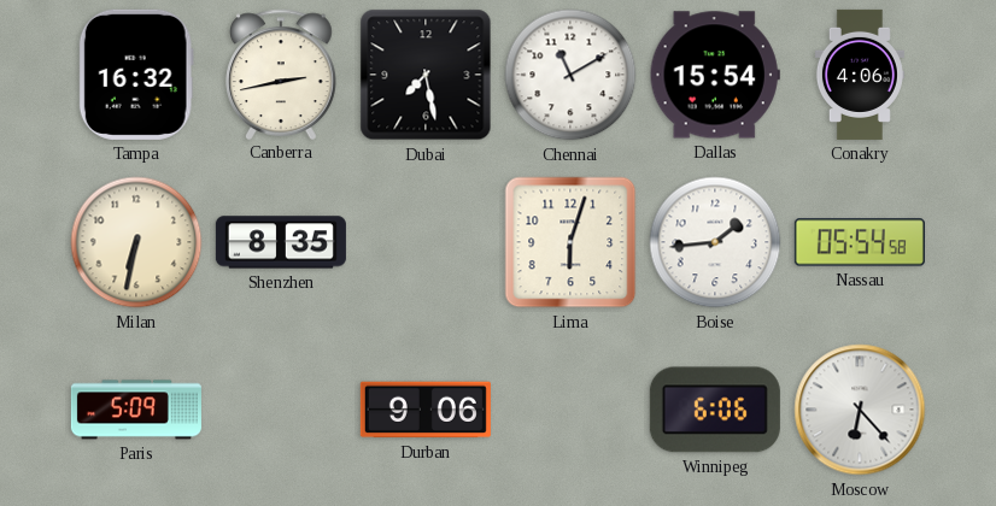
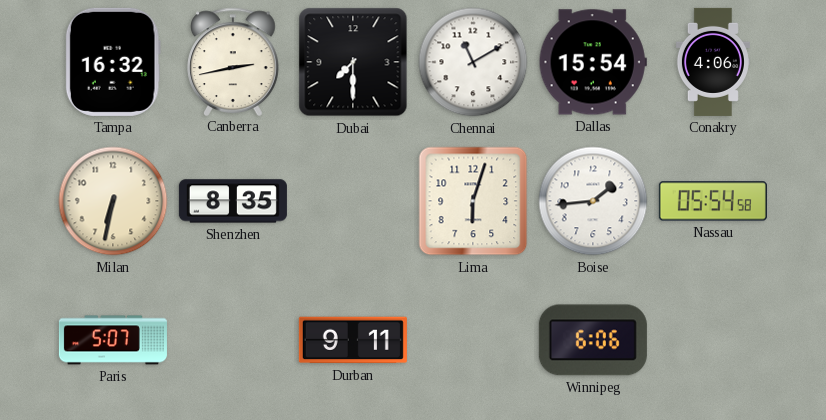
Dubai: 7:28 -> 7:30
Paris: 5:09 -> 5:07
Durban: 9:06 -> 9:11
Moscow: 6:23 -> none
